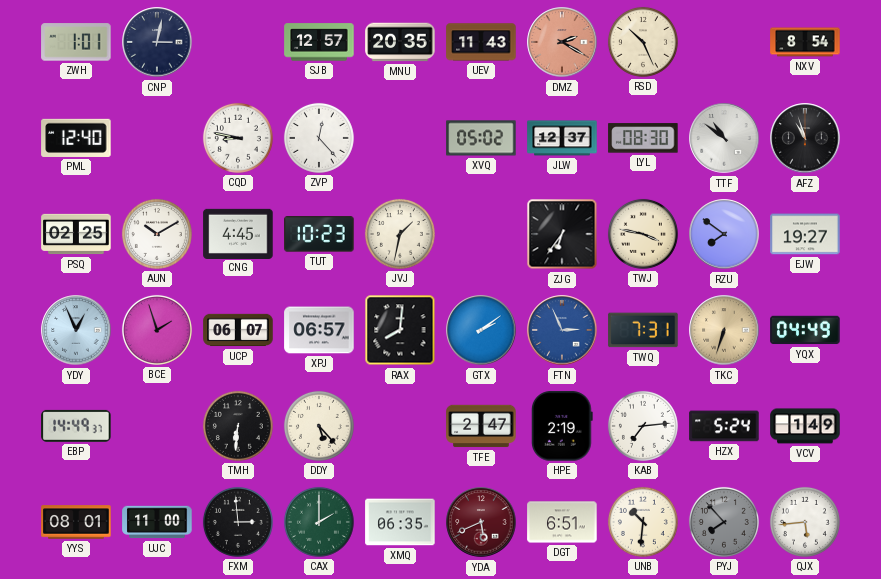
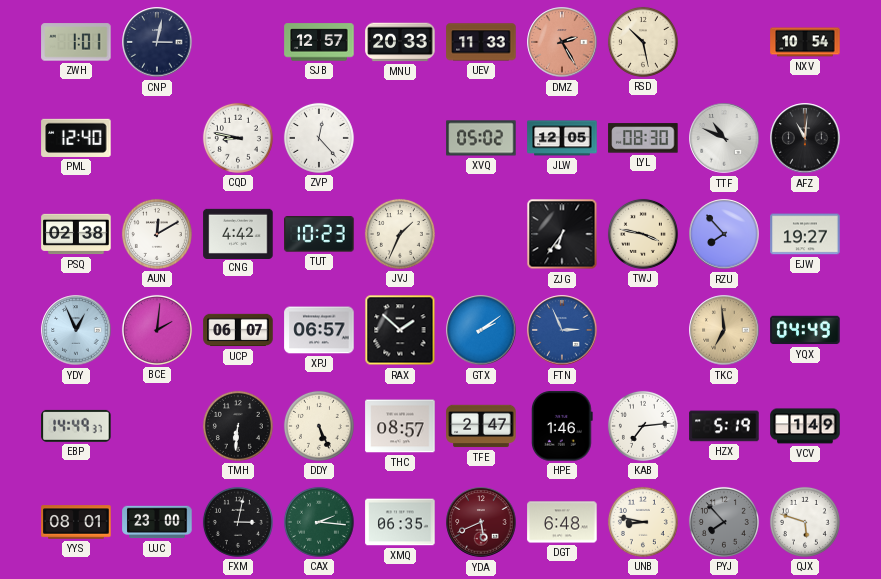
MNU: 20:35 -> 20:33
UEV: 11:43 -> 11:33
DMZ: 2:20 -> 2:25
RSD: 10:26 -> 10:28
NXV: 8:54 -> 10:54
JLW: 12:37 -> 12:05
TTF: 10:51 -> 10:49
AFZ: 10:57 -> 11:01
PSQ: 02:25 -> 02:38
AUN: 10:10 -> 12:10
CNG: 4:45 -> 4:42
JVJ: 1:32 -> 1:34
RZU: 7:51 -> 7:53
BCE: 1:57 -> 2:01
RAX: 8:01 -> 1:52
TWQ: 7:31 -> none
TKC: 6:33 -> 6:59
DDY: 5:23 -> 5:26
THC: none -> 08:57
HPE: 2:19 -> 1:46
HZX: 5:24 -> 5:19
UJC: 11:00 -> 23:00
FXM: 2:59 -> 3:02
CAX: 2:00 -> 2:16
DGT: 6:51 -> 6:48
UNB: 10:31 -> 8:47
QJX: 5:44 -> 5:48
